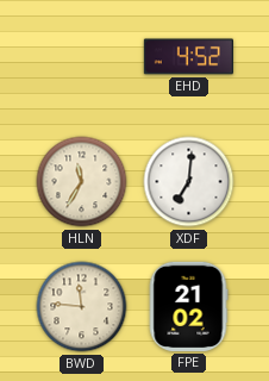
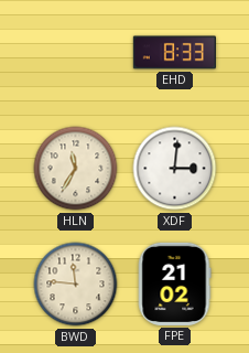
EHD: 4:52 -> 8:33
XDF: 7:01 -> 3:01
